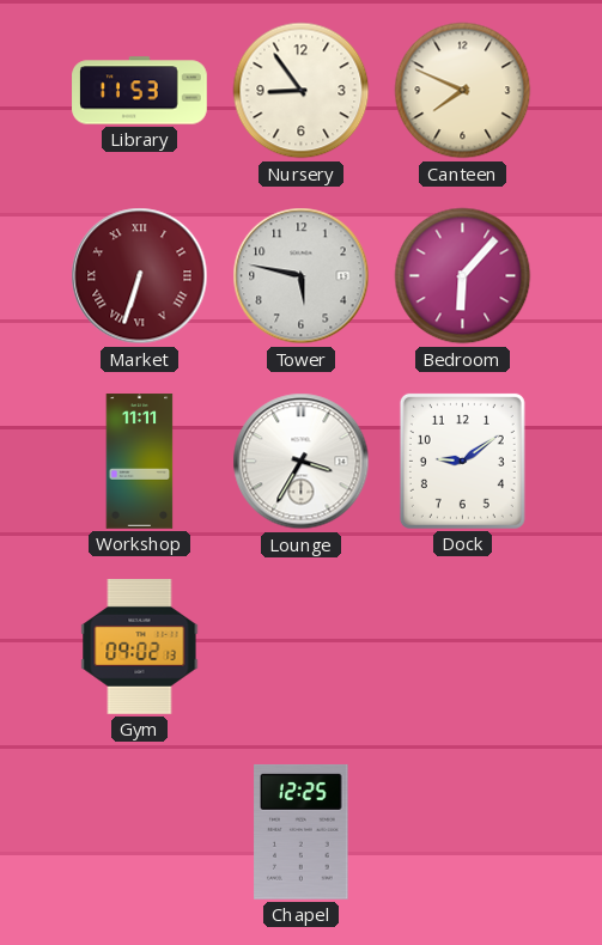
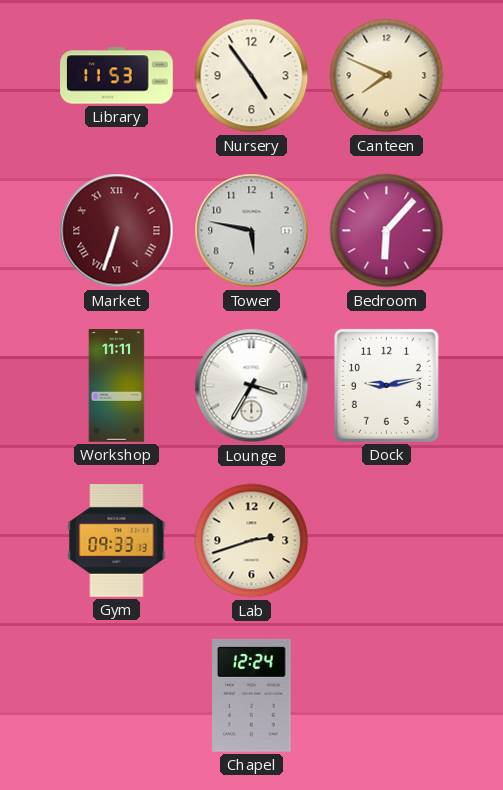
Nursery: 8:54 -> 4:54
Dock: 9:09 -> 9:13
Gym: 09:02 -> 09:33
Lab: none -> 2:42
Chapel: 12:25 -> 12:24
